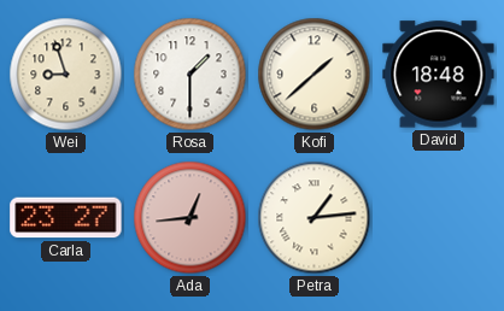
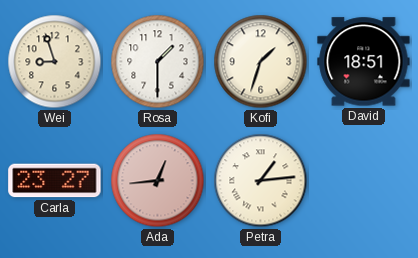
Kofi: 1:38 -> 1:33
David: 18:48 -> 18:51
